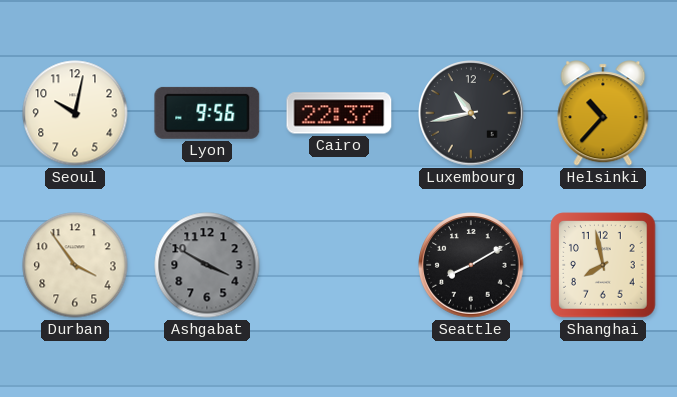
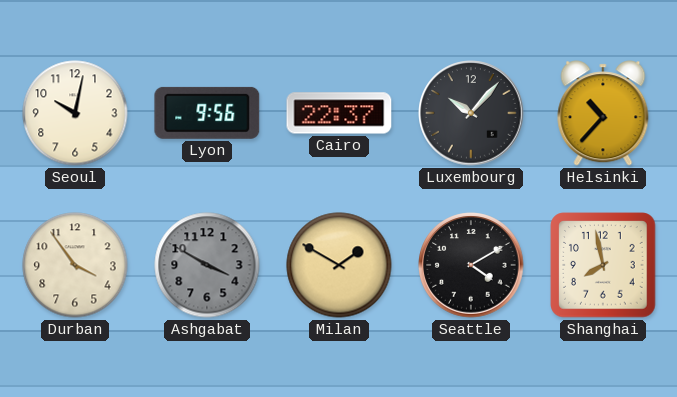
Luxembourg: 10:43 -> 10:07
Milan: none -> 1:50
Seattle: 8:10 -> 4:10
